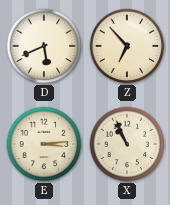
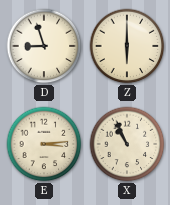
D: 5:41 -> 8:57
Z: 6:53 -> 6:00
